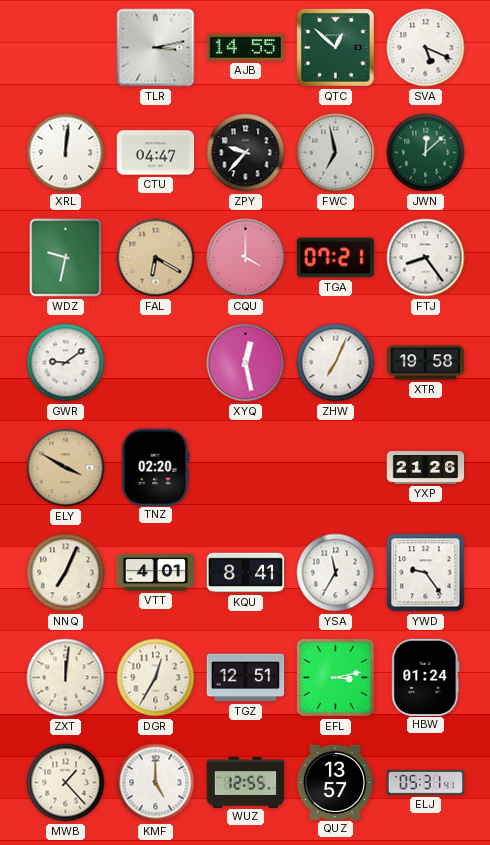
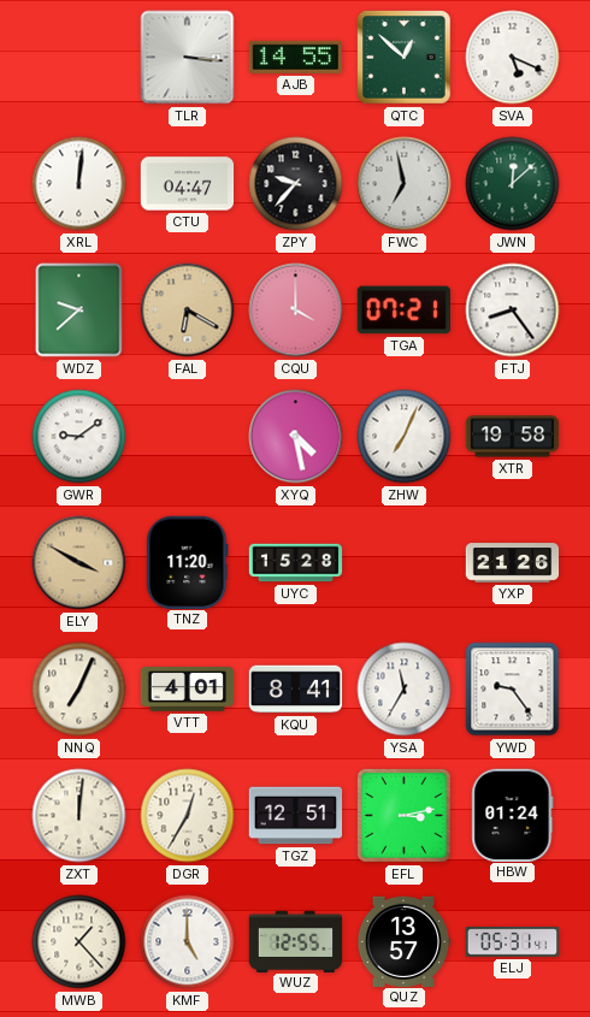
TLR: 3:13 -> 3:16
WDZ: 9:32 -> 9:38
XYQ: 12:28 -> 4:28
TNZ: 02:20 -> 11:20
UYC: none -> 15:28
